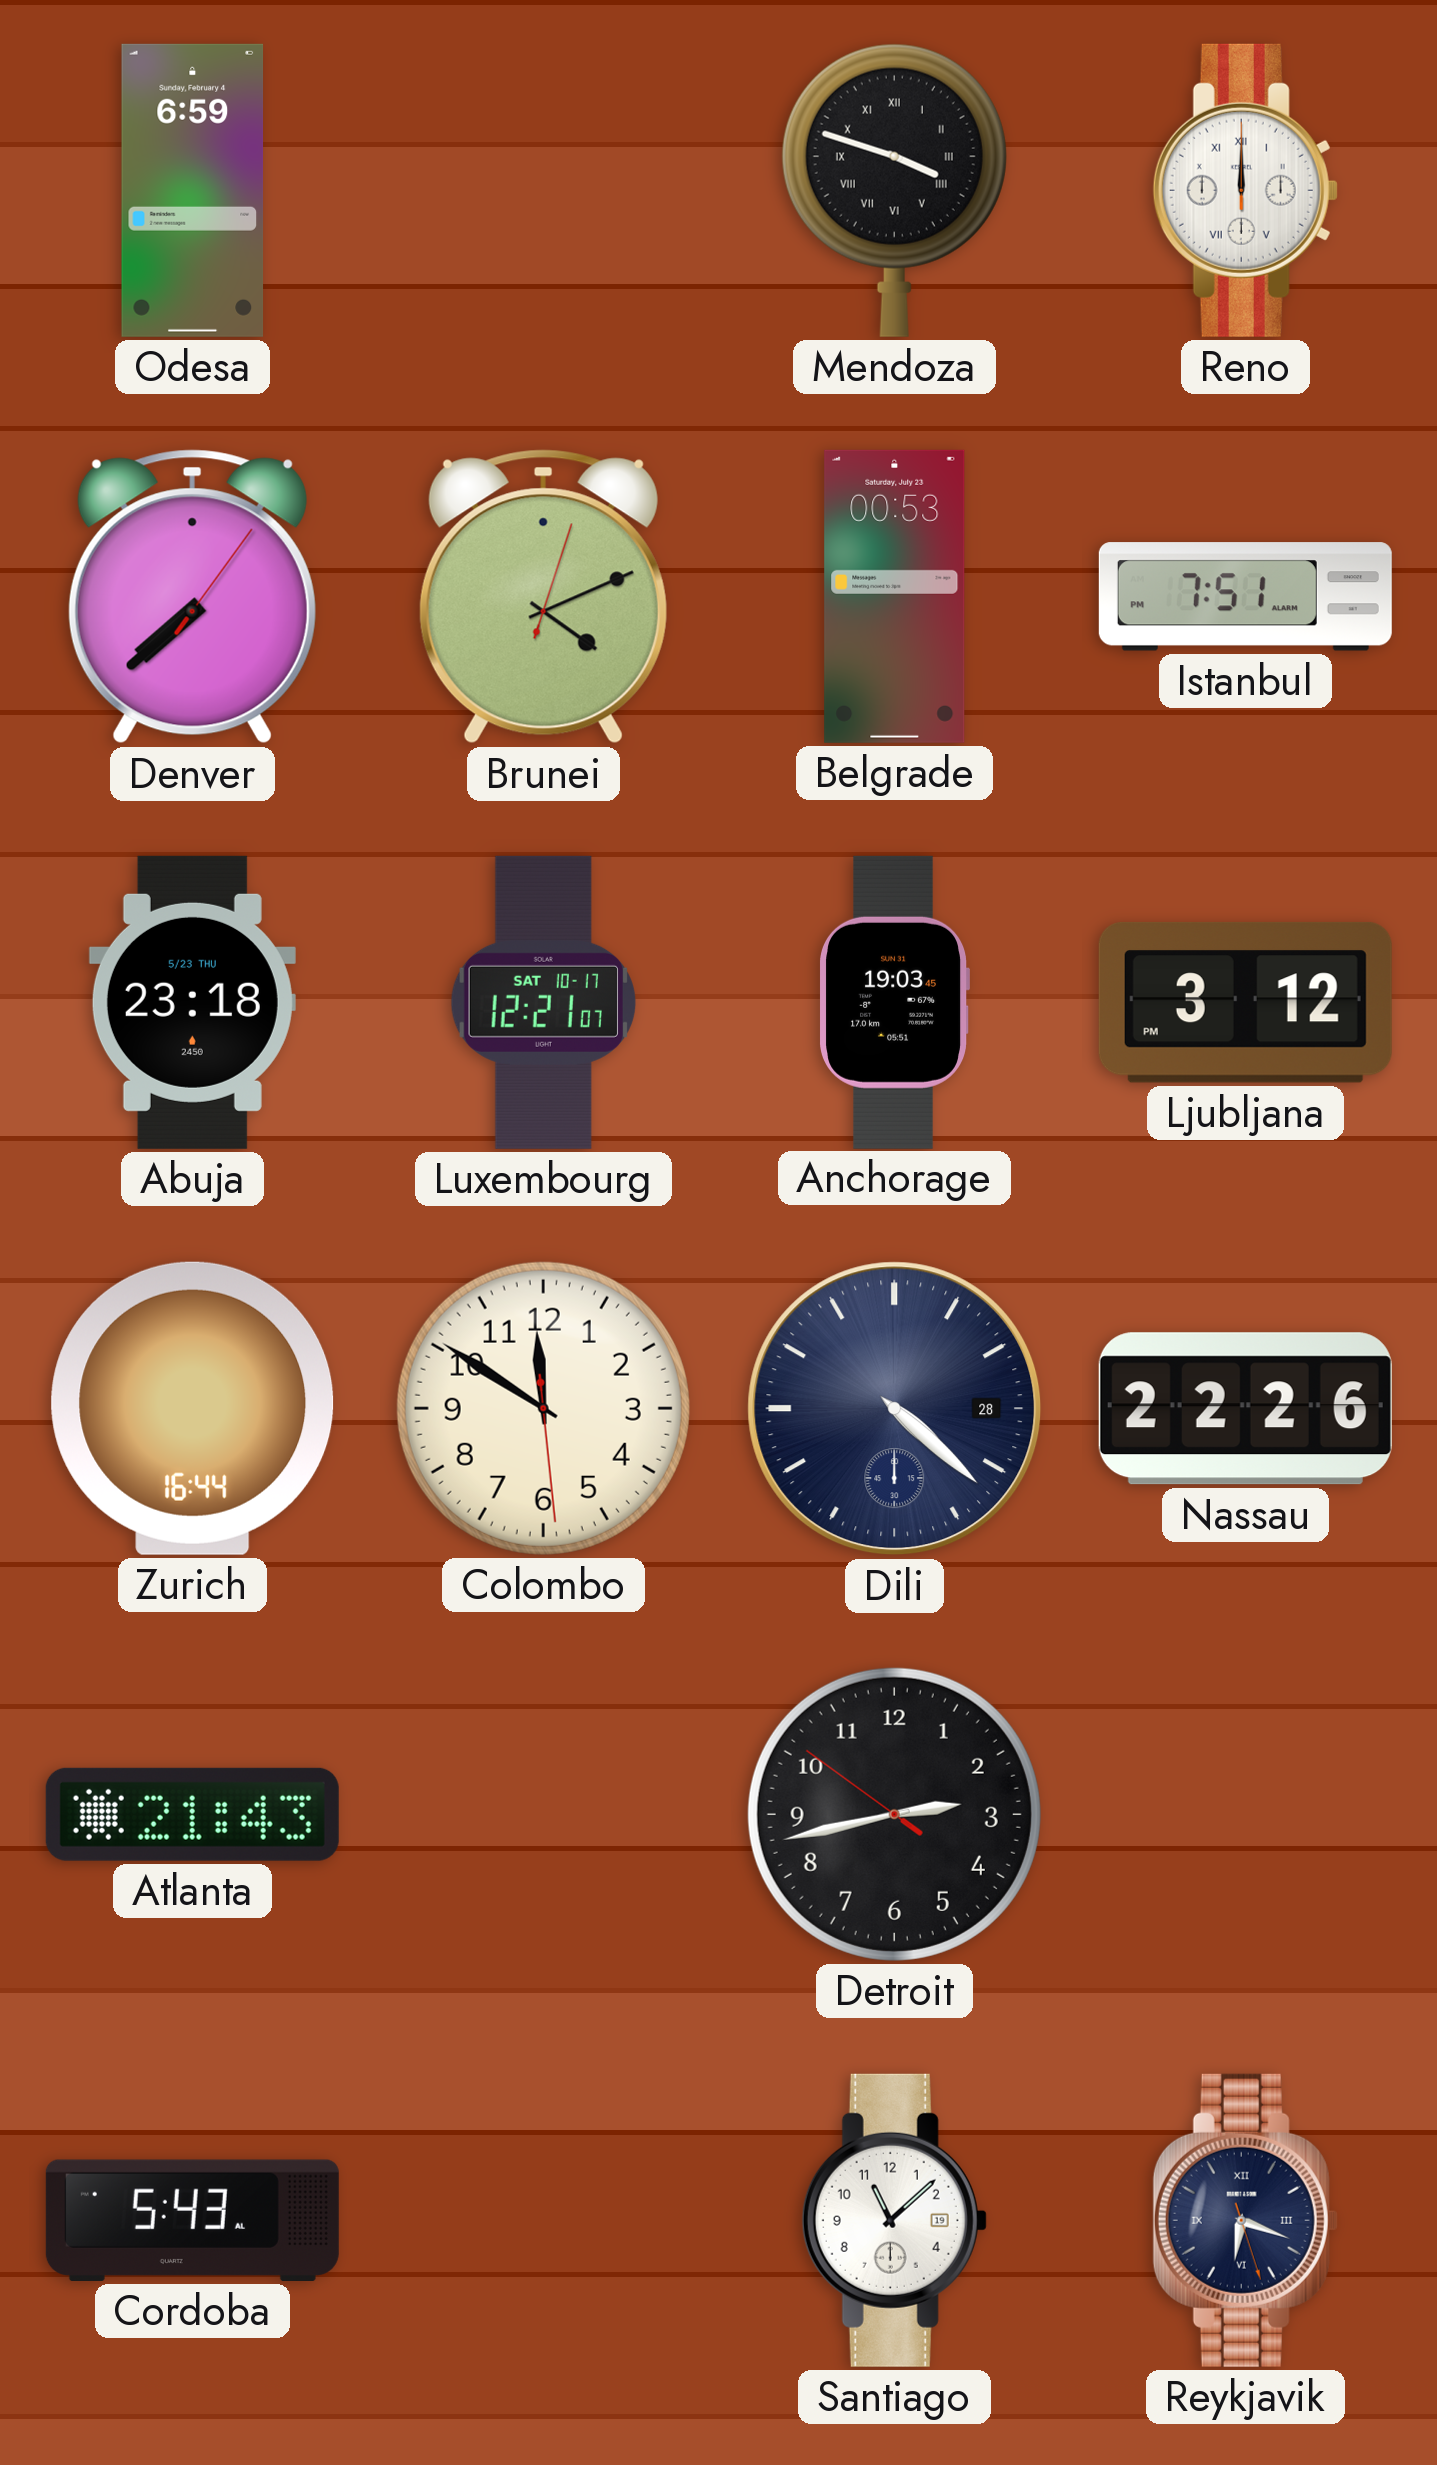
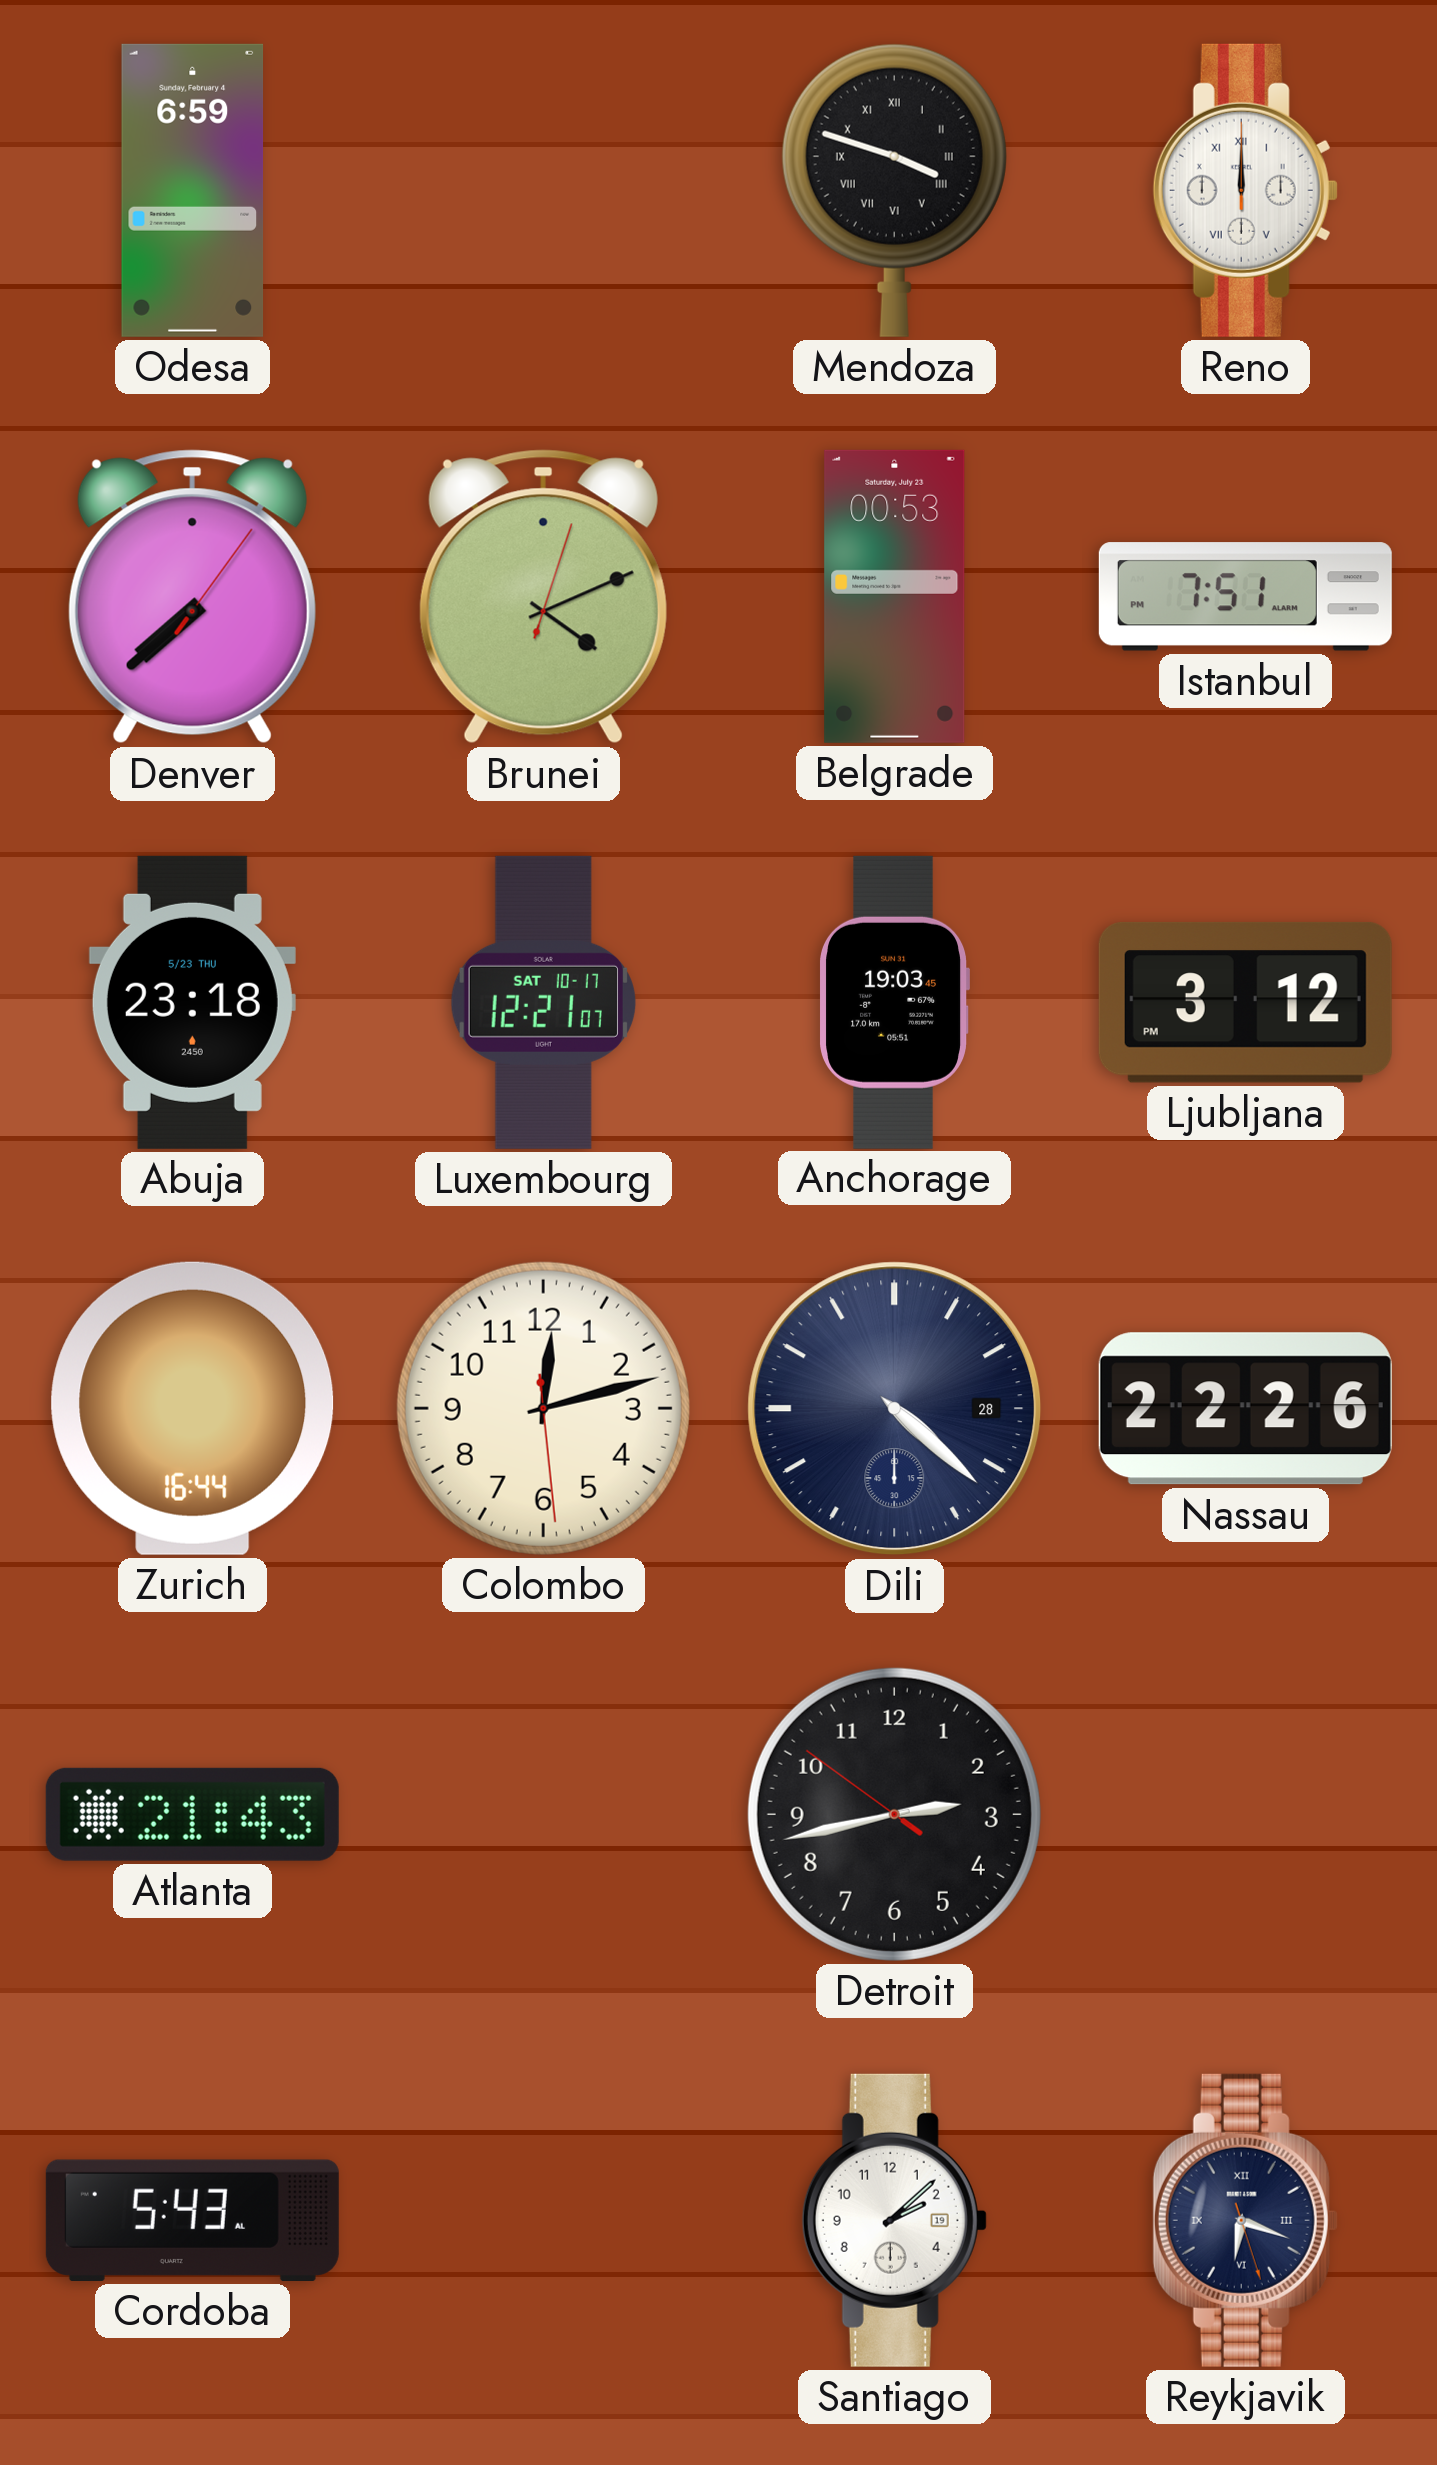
Colombo: 11:50 -> 12:12
Santiago: 11:08 -> 2:08
